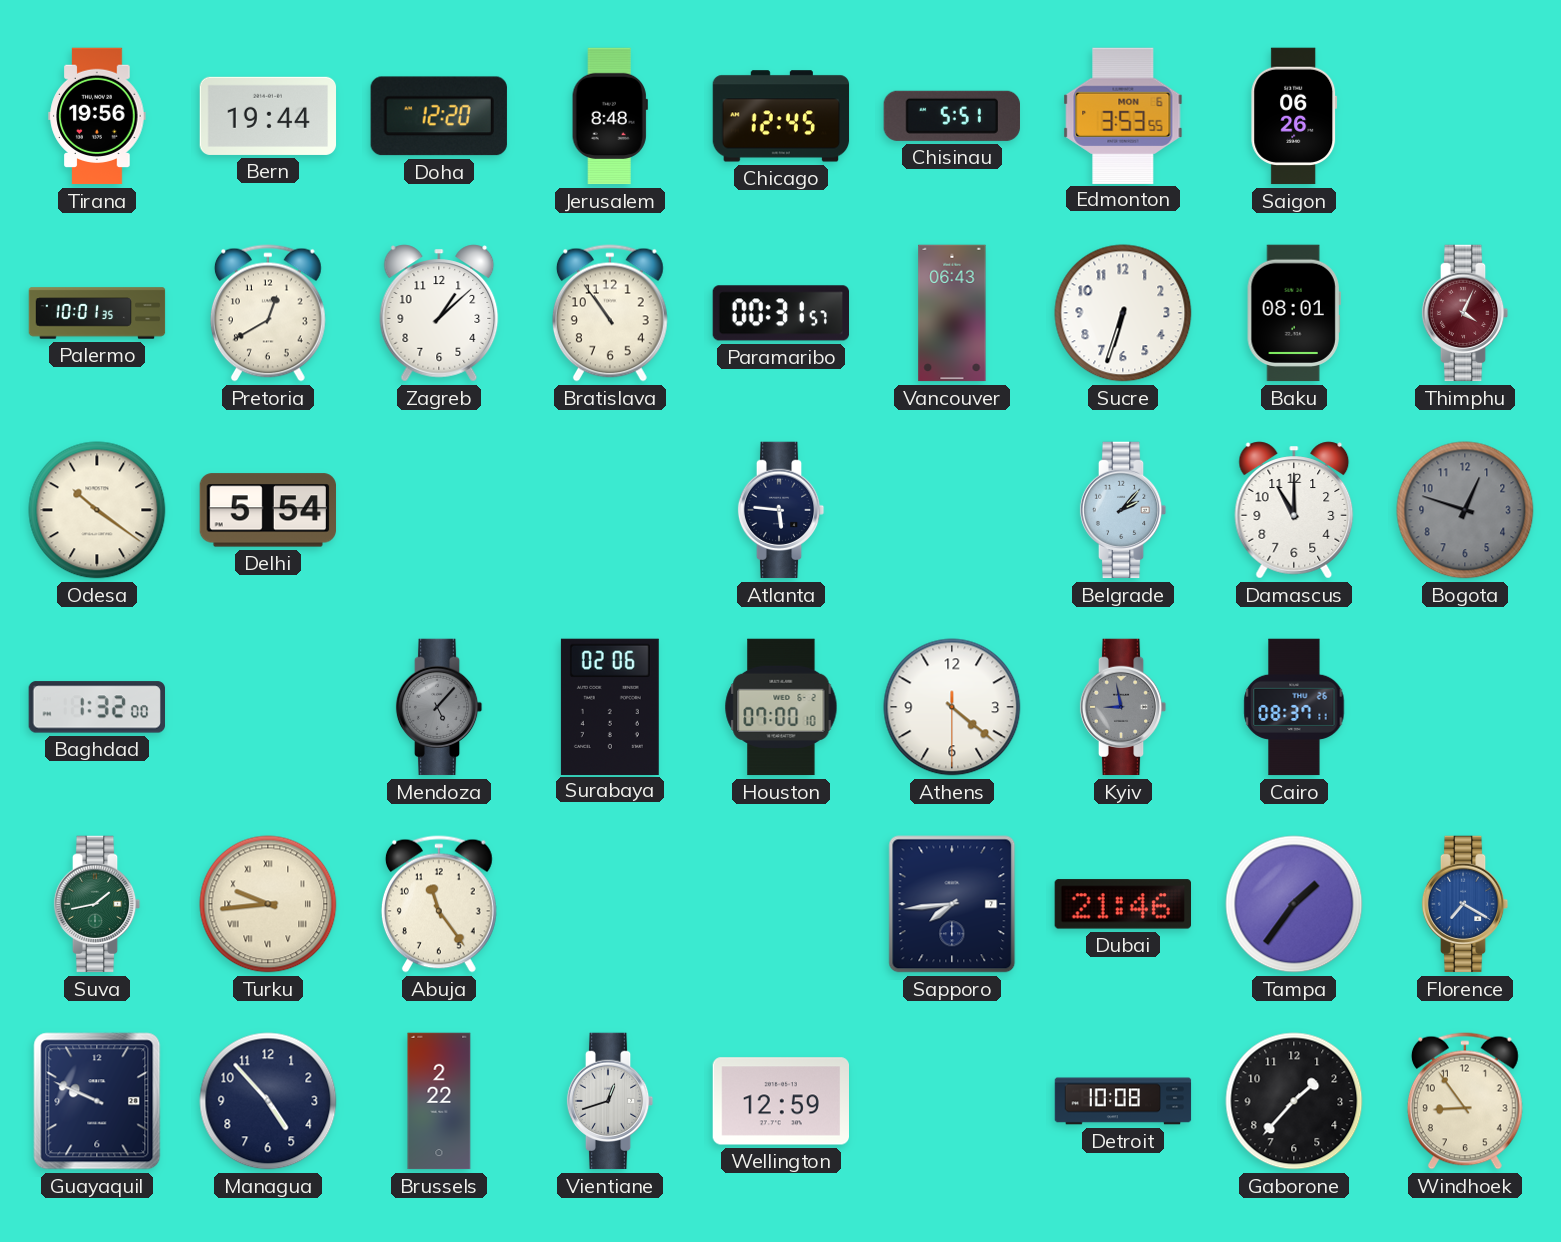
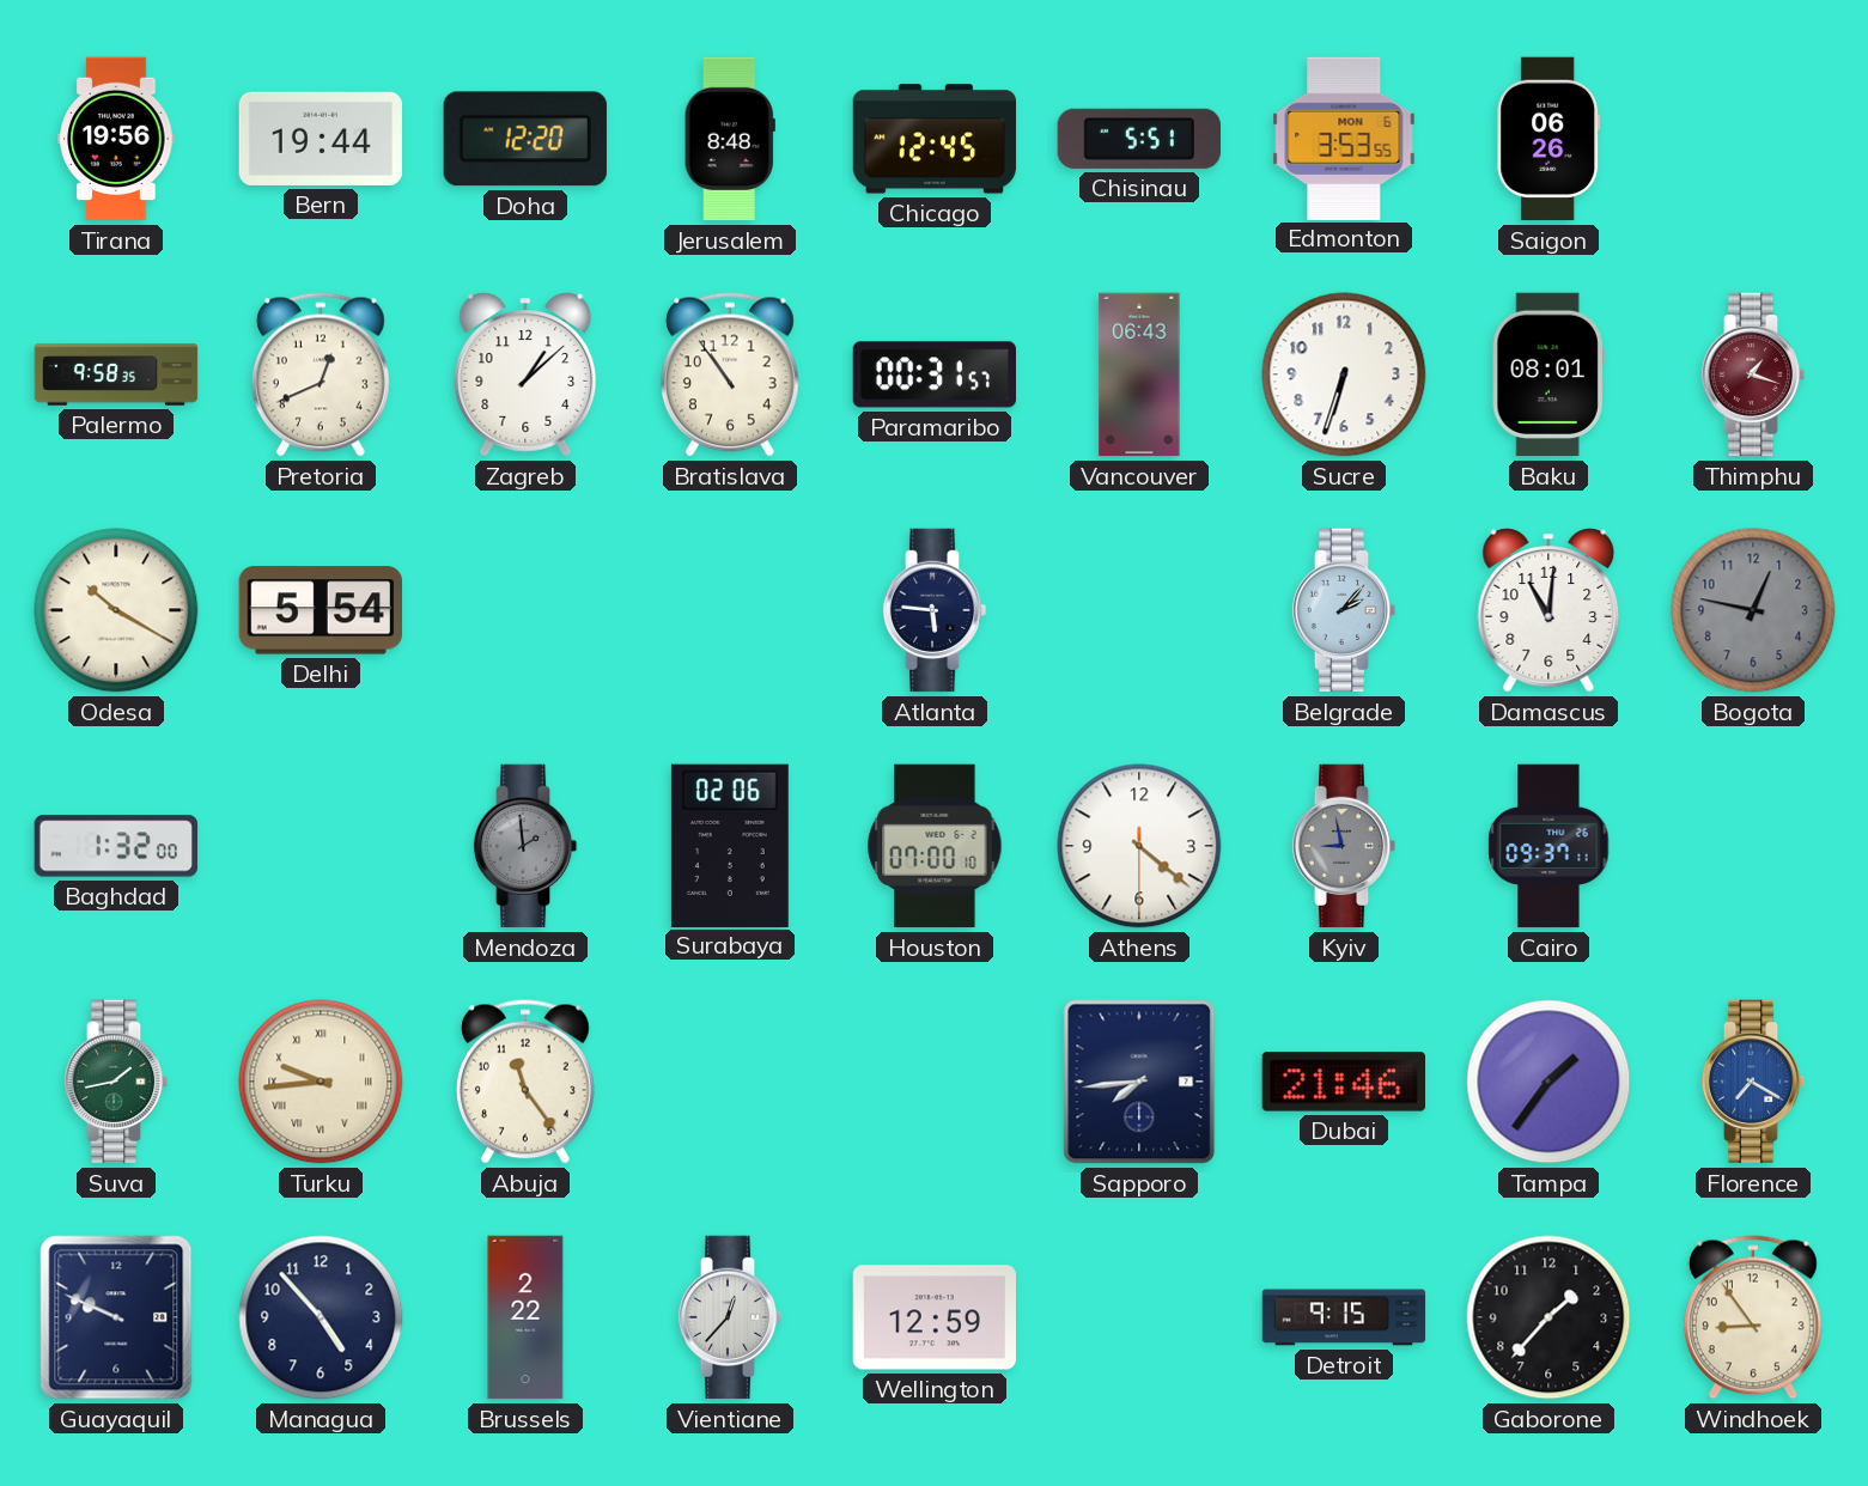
Palermo: 10:01 -> 9:58
Pretoria: 12:40 -> 12:41
Thimphu: 4:04 -> 1:18
Odesa: 10:21 -> 10:20
Damascus: 11:00 -> 11:01
Bogota: 12:48 -> 12:47
Mendoza: 5:07 -> 1:59
Cairo: 08:37 -> 09:37
Vientiane: 12:42 -> 12:37
Detroit: 10:08 -> 9:15
